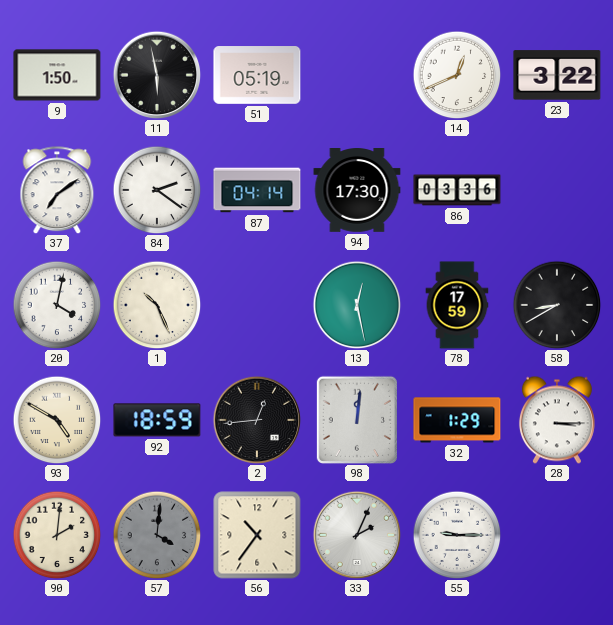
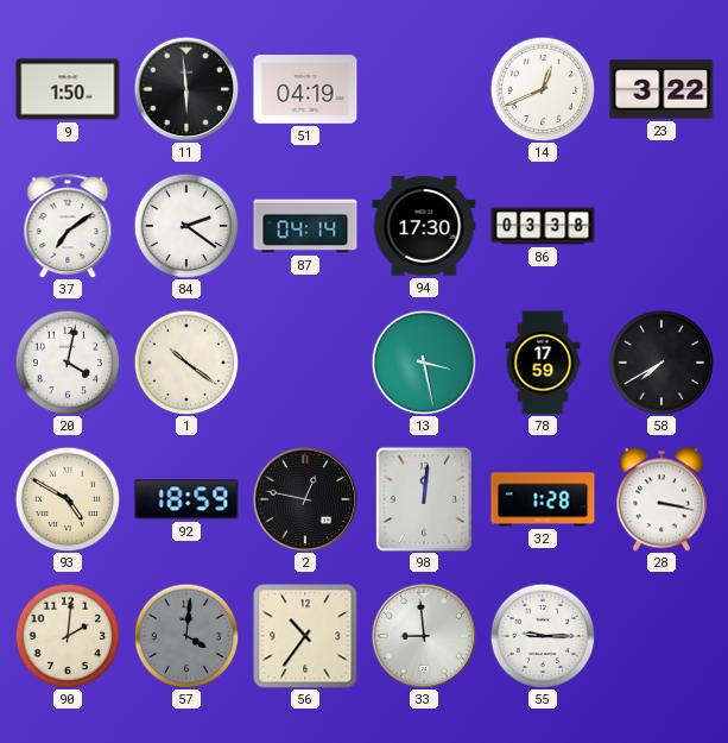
11: 5:58 -> 5:59
51: 05:19 -> 04:19
86: 03:36 -> 03:38
1: 10:26 -> 10:21
13: 12:28 -> 3:28
58: 8:40 -> 7:40
2: 12:44 -> 12:47
32: 1:29 -> 1:28
28: 3:15 -> 3:17
33: 2:04 -> 8:59
